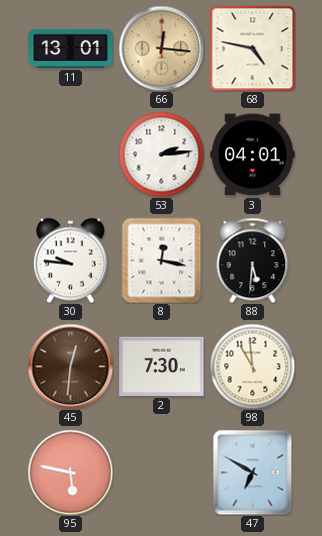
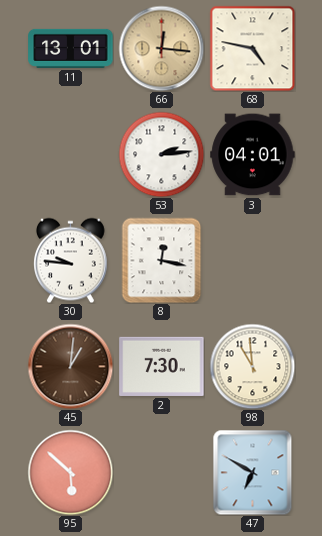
88: 5:31 -> none
45: 12:31 -> 1:01
95: 5:47 -> 5:52
